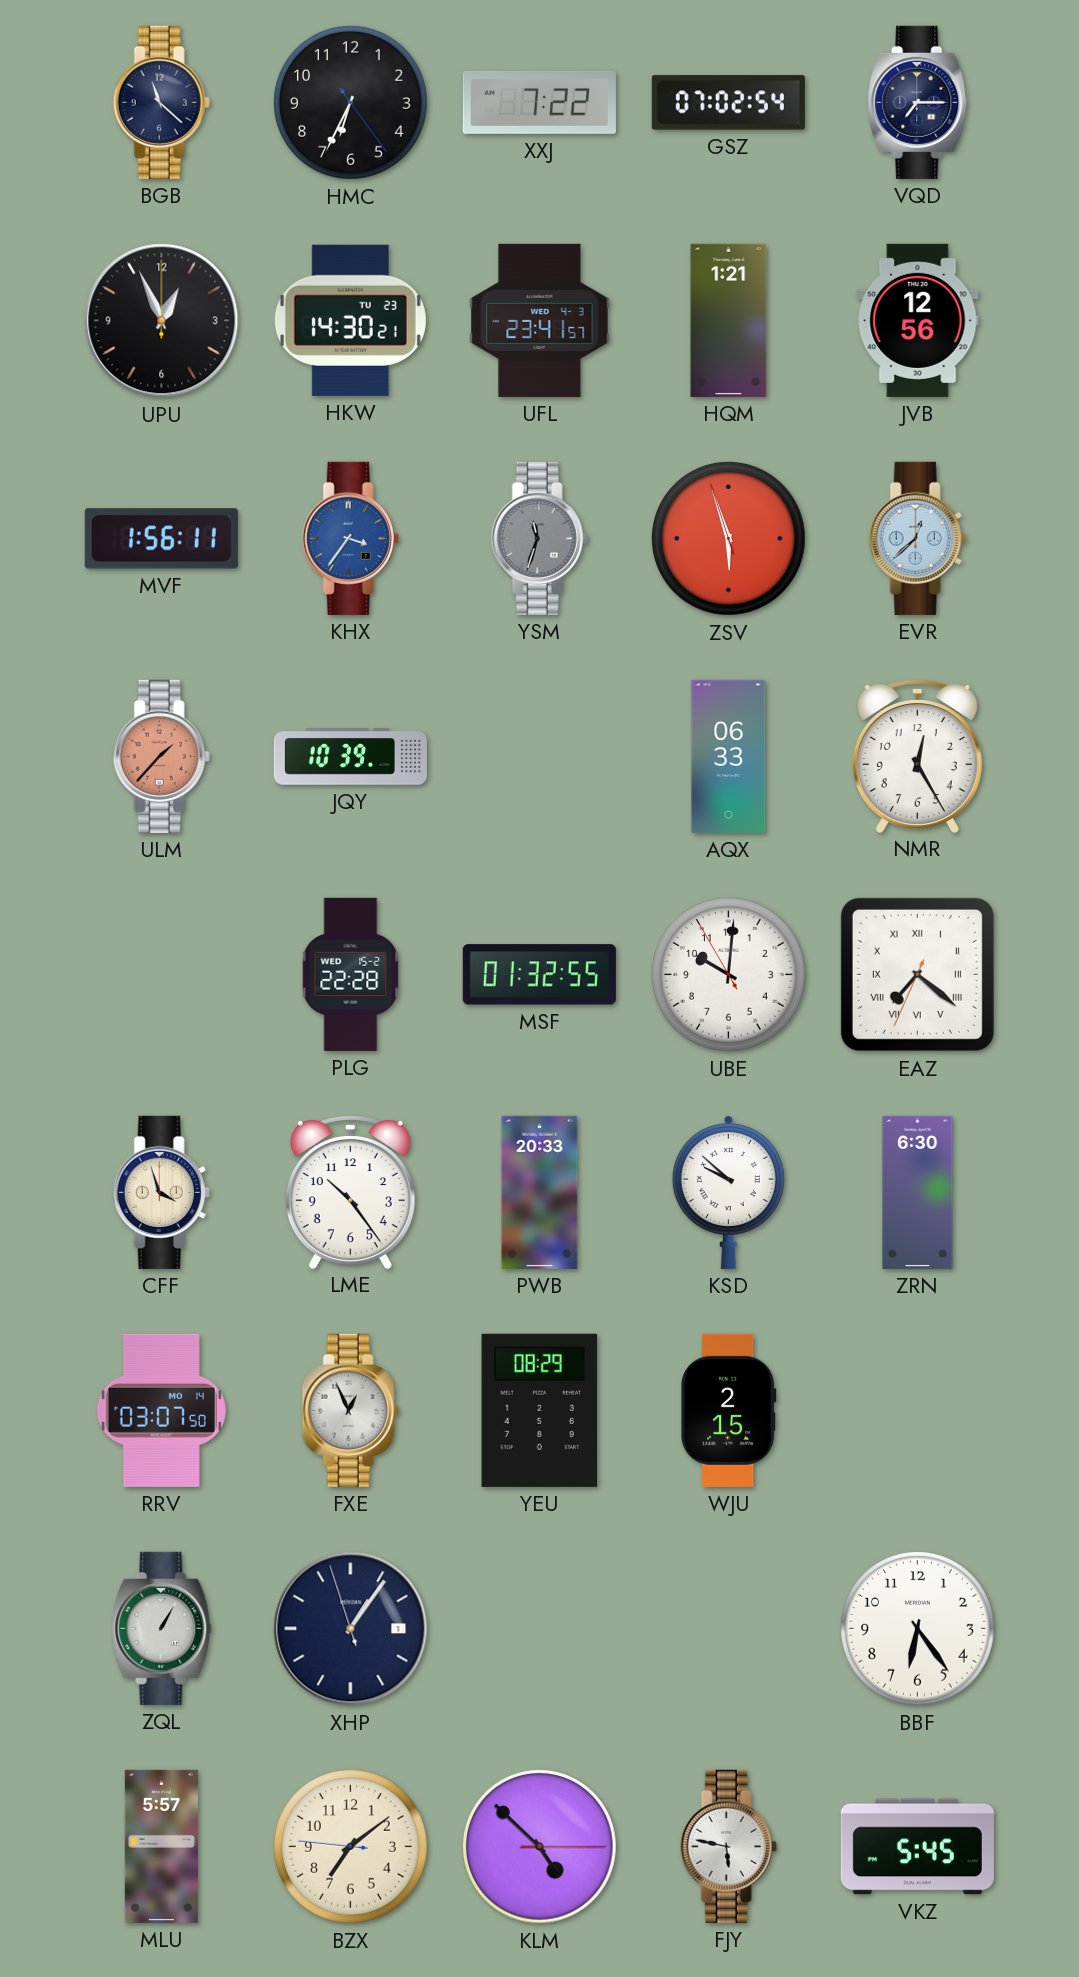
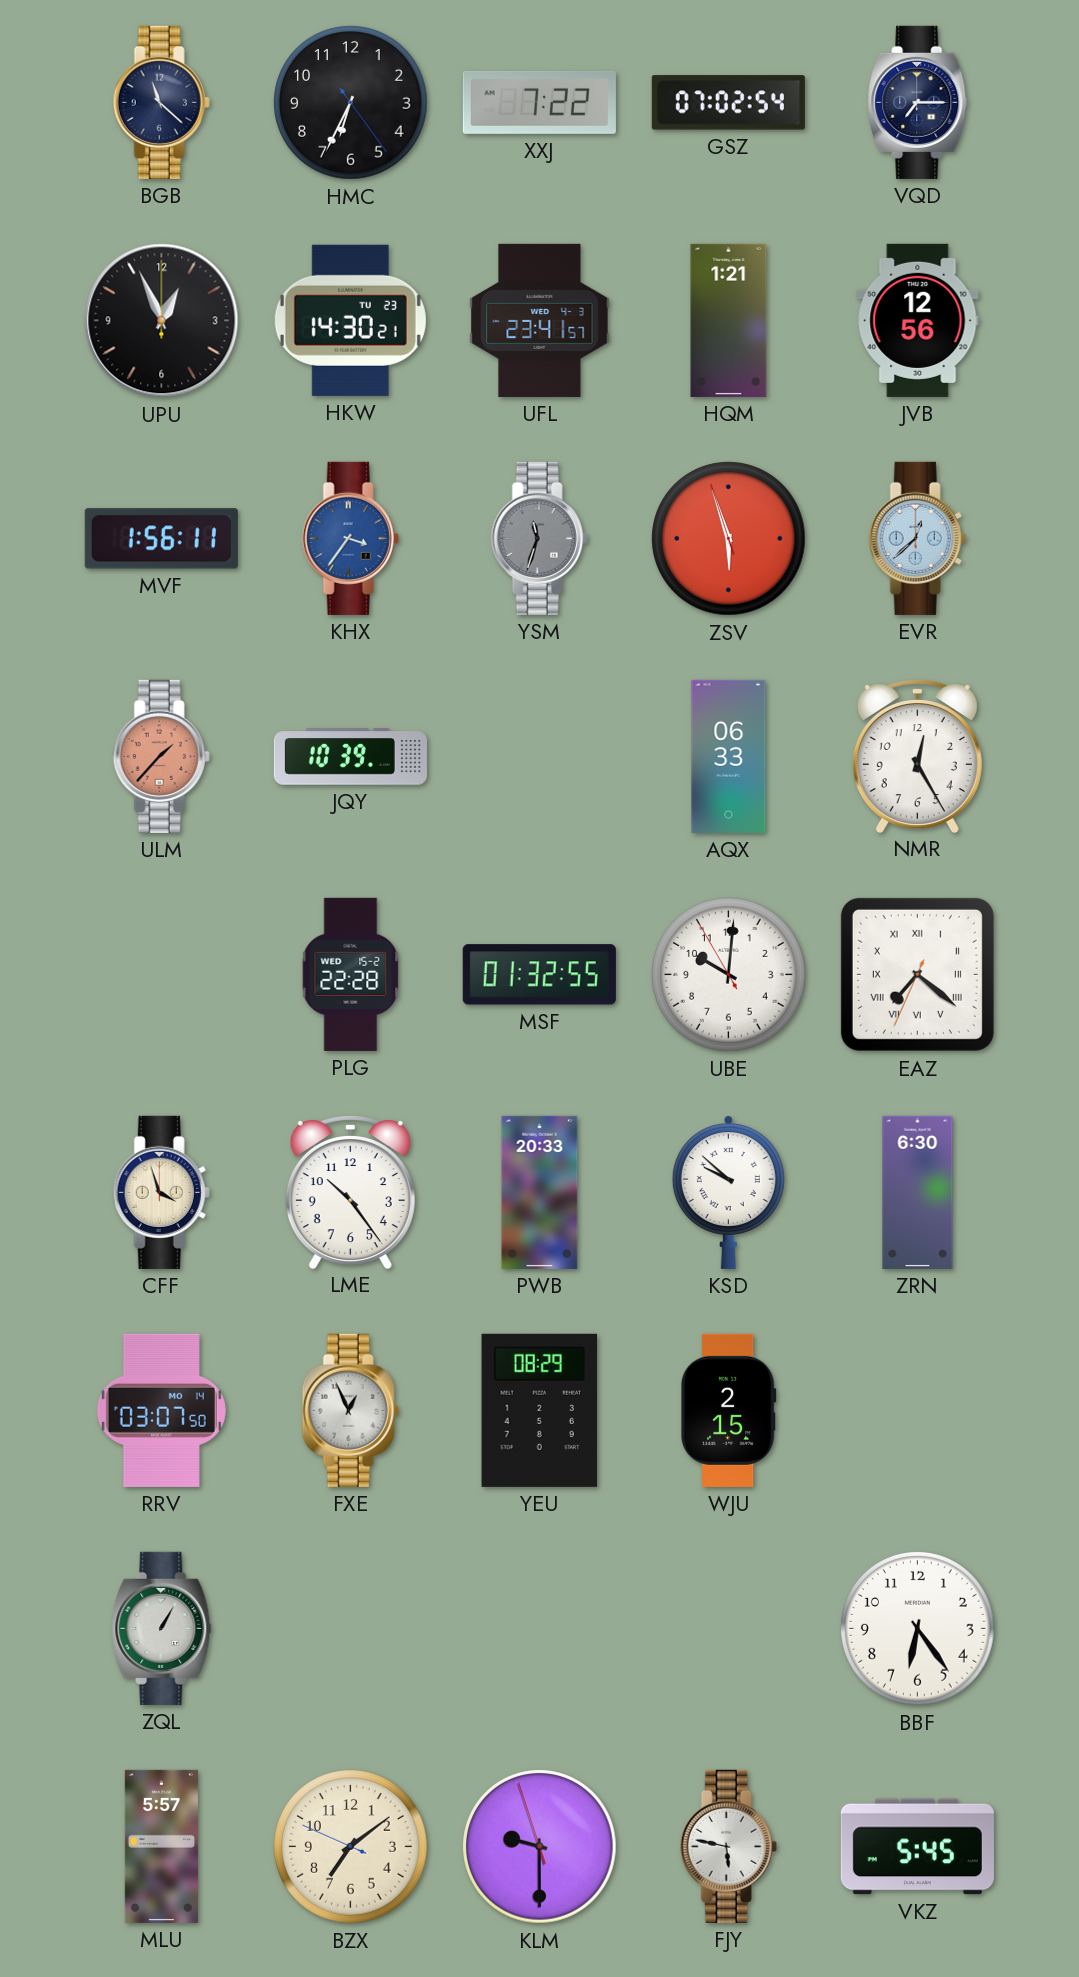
XHP: 1:05 -> none
BZX: 7:08:46 -> 7:08:49
KLM: 4:52 -> 9:29
